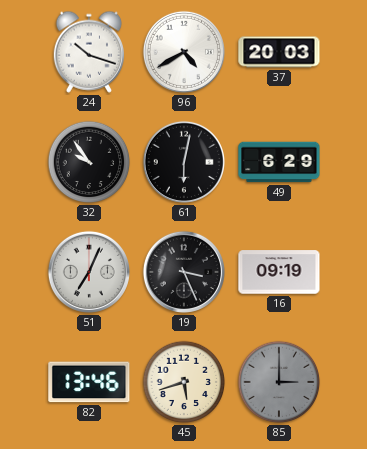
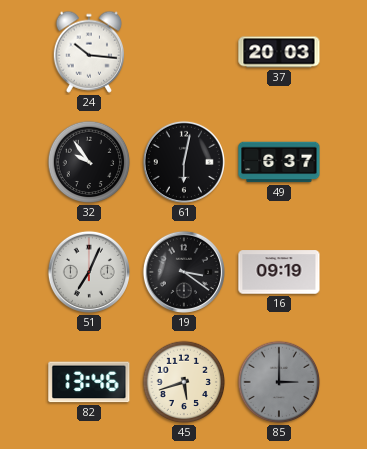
24: 10:18 -> 10:16
96: 4:40 -> none
49: 6:29 -> 6:37
19: 3:26 -> 3:21
